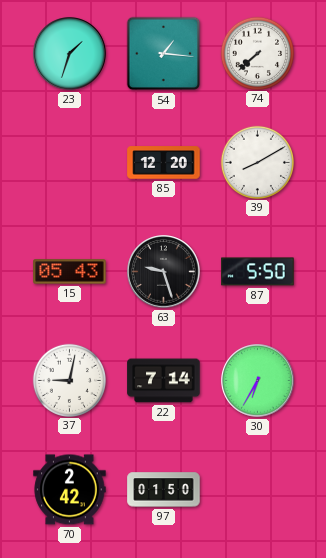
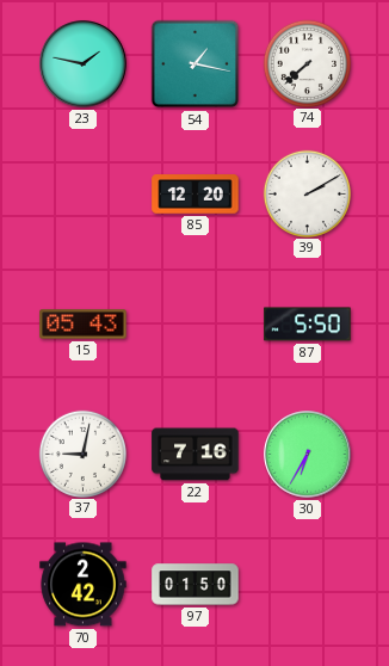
23: 1:33 -> 1:47
54: 1:16 -> 1:17
39: 8:10 -> 2:10
63: 9:27 -> none
22: 7:14 -> 7:16
